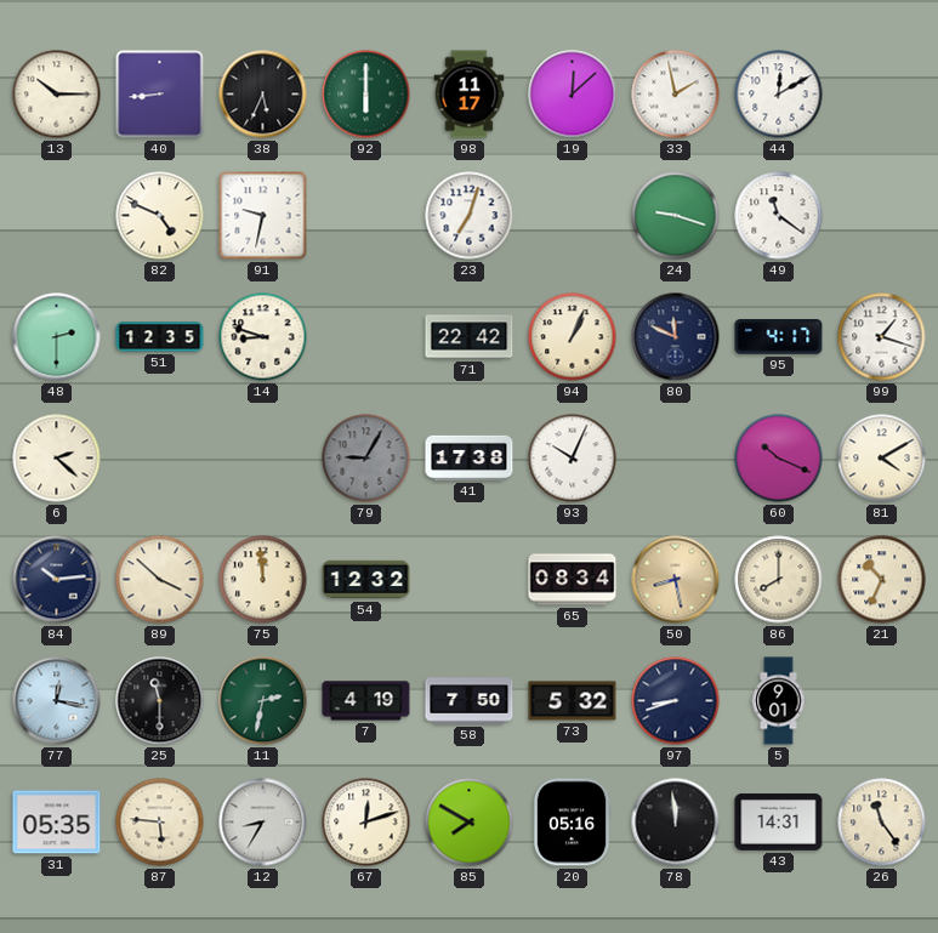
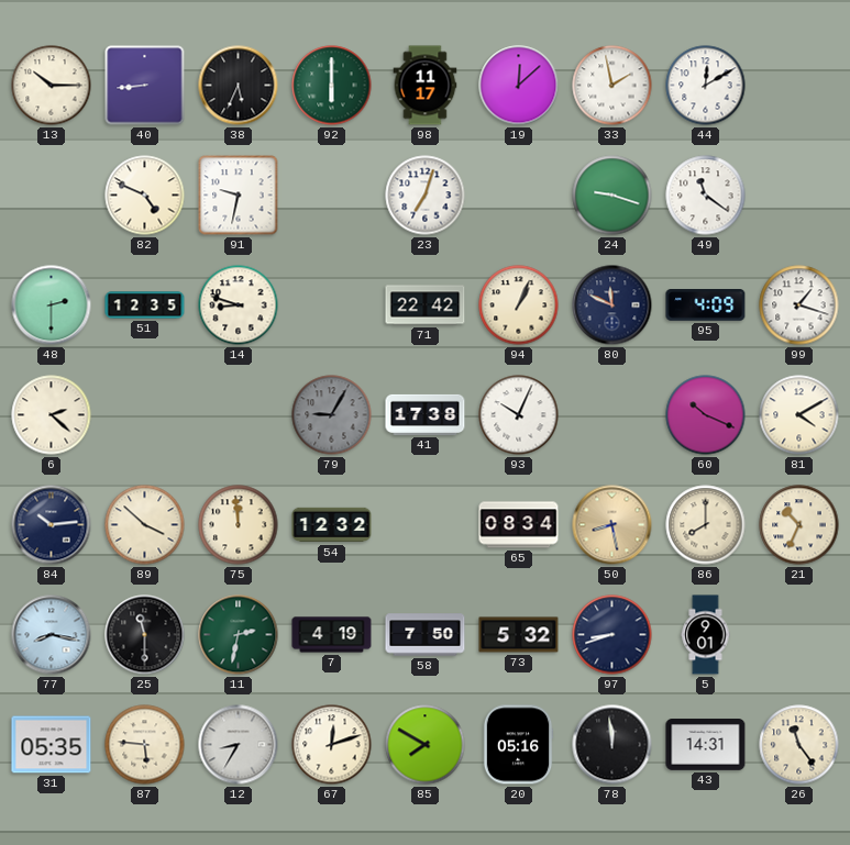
95: 4:17 -> 4:09
77: 12:17 -> 8:17
